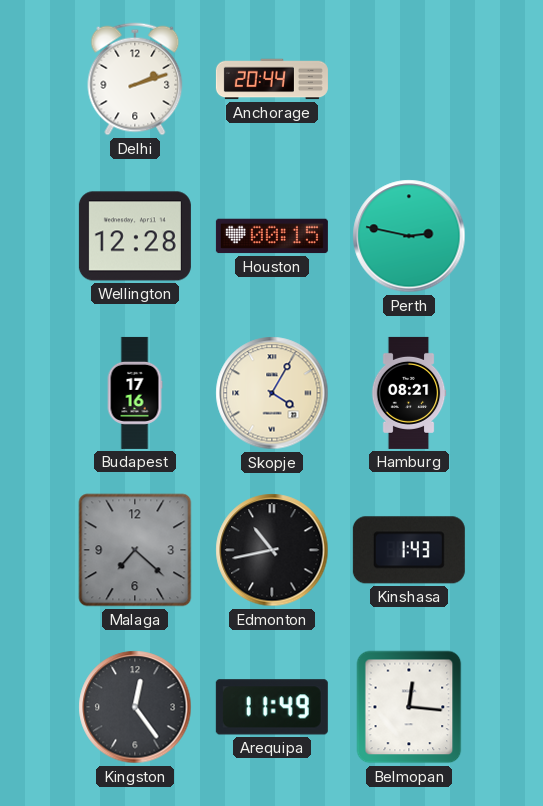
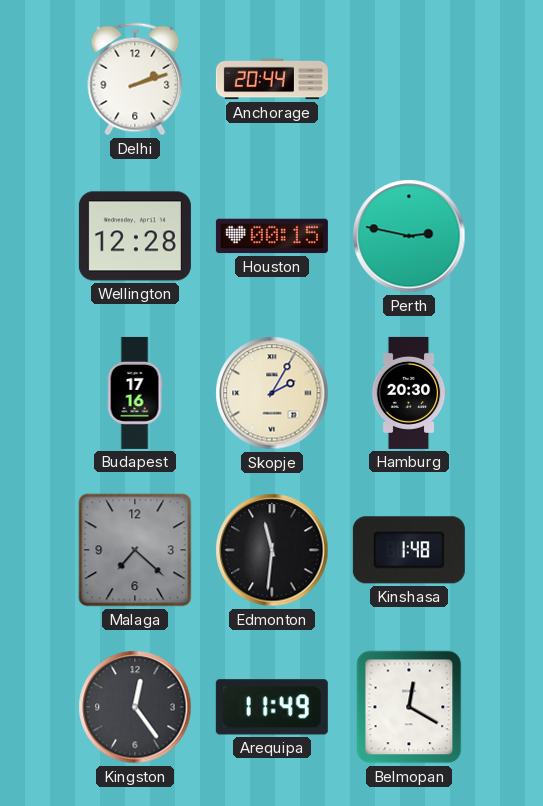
Skopje: 4:05 -> 2:05
Hamburg: 08:21 -> 20:30
Edmonton: 10:43 -> 11:31
Kinshasa: 1:43 -> 1:48
Belmopan: 12:16 -> 12:20
